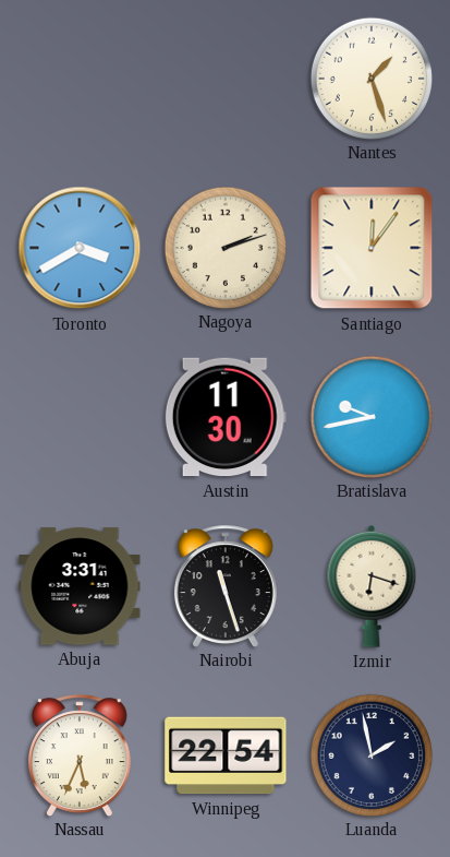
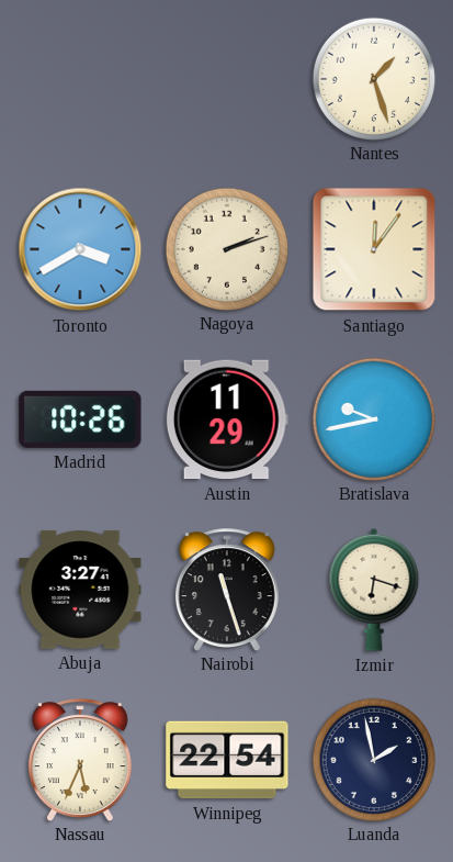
Madrid: none -> 10:26
Austin: 11:30 -> 11:29
Abuja: 3:31 -> 3:27
